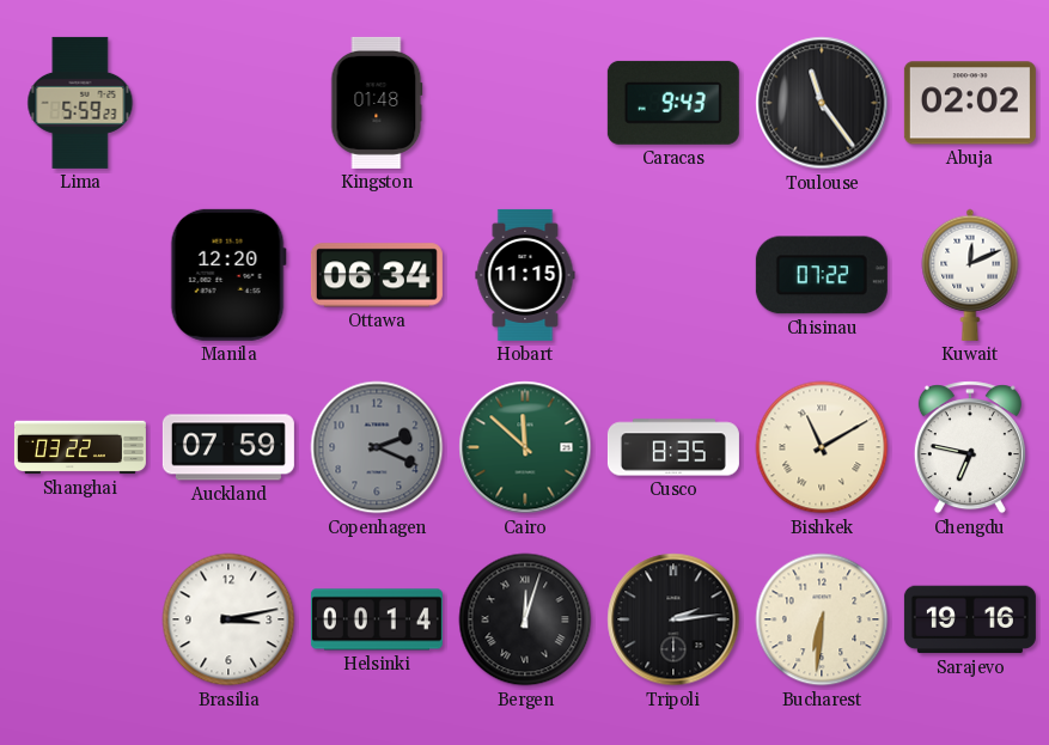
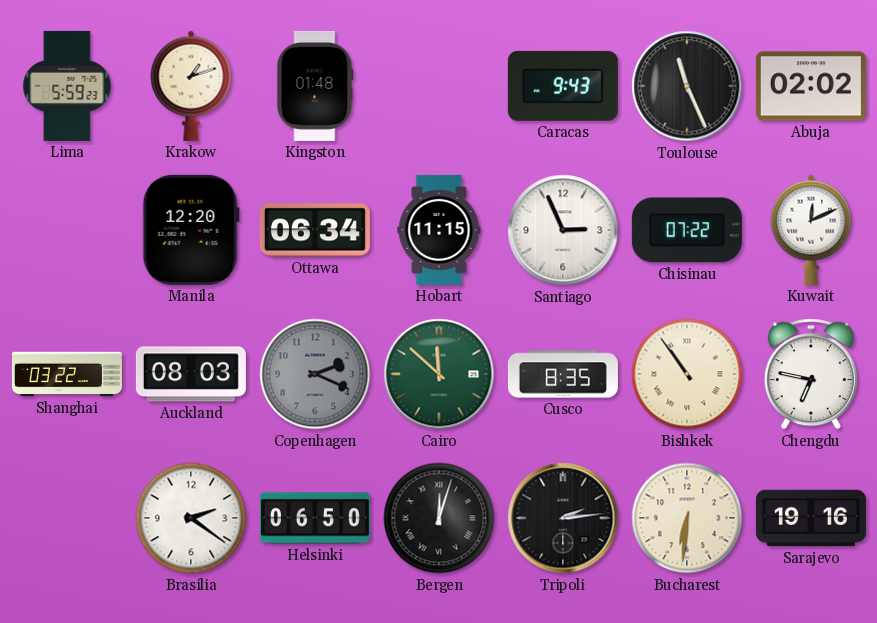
Krakow: none -> 1:12
Toulouse: 11:24 -> 11:26
Santiago: none -> 2:56
Auckland: 07:59 -> 08:03
Bishkek: 11:10 -> 10:54
Brasilia: 3:13 -> 2:21
Helsinki: 00:14 -> 06:50
